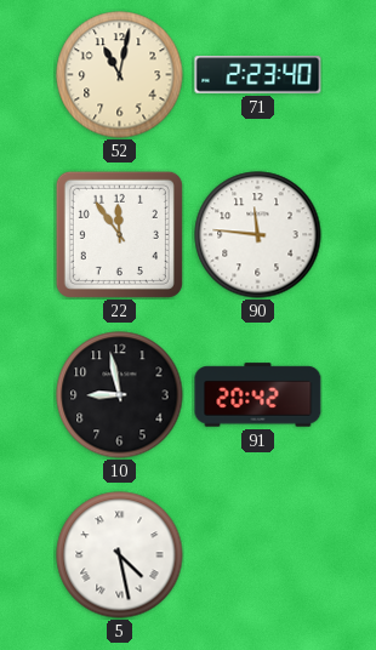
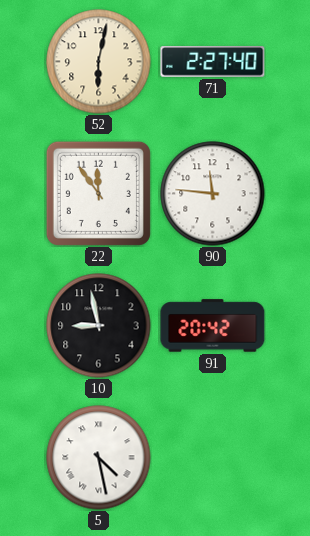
52: 11:02 -> 6:02
71: 2:23 -> 2:27
